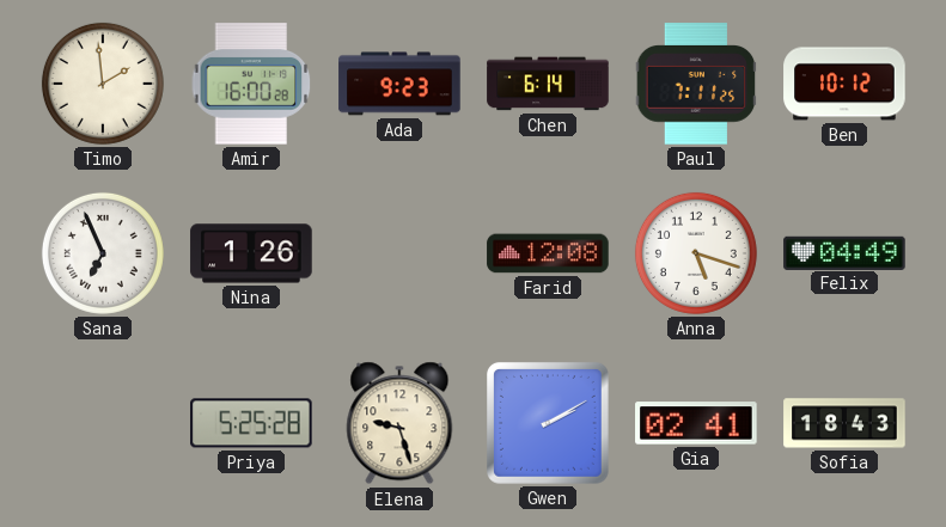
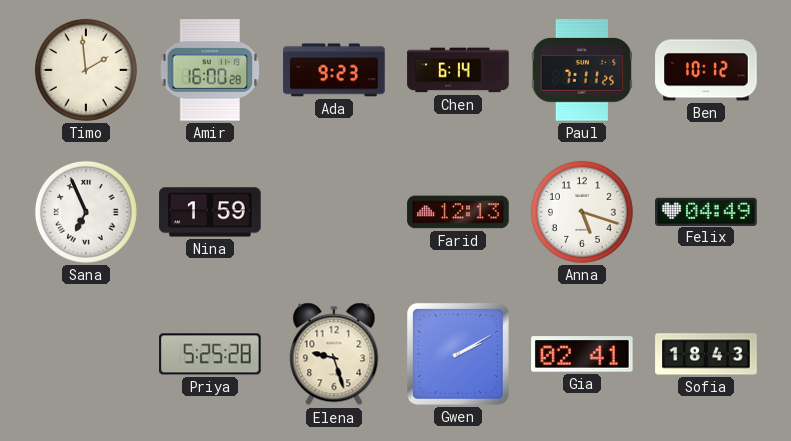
Nina: 1:26 -> 1:59
Farid: 12:08 -> 12:13
